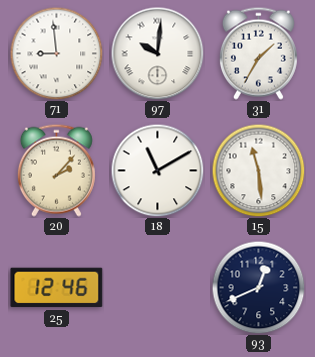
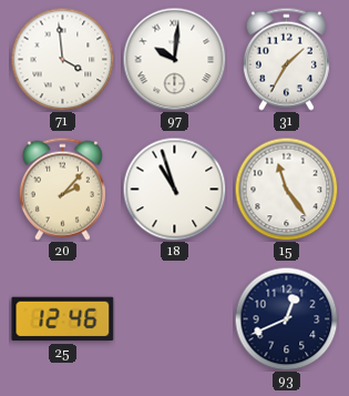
71: 8:59 -> 3:59
18: 11:10 -> 10:57
15: 11:29 -> 11:24
